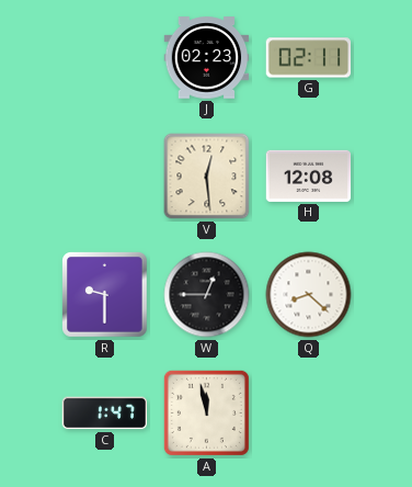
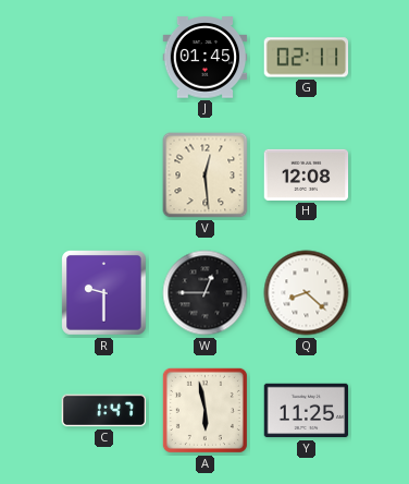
J: 02:23 -> 01:45
A: 11:58 -> 5:58
Y: none -> 11:25
